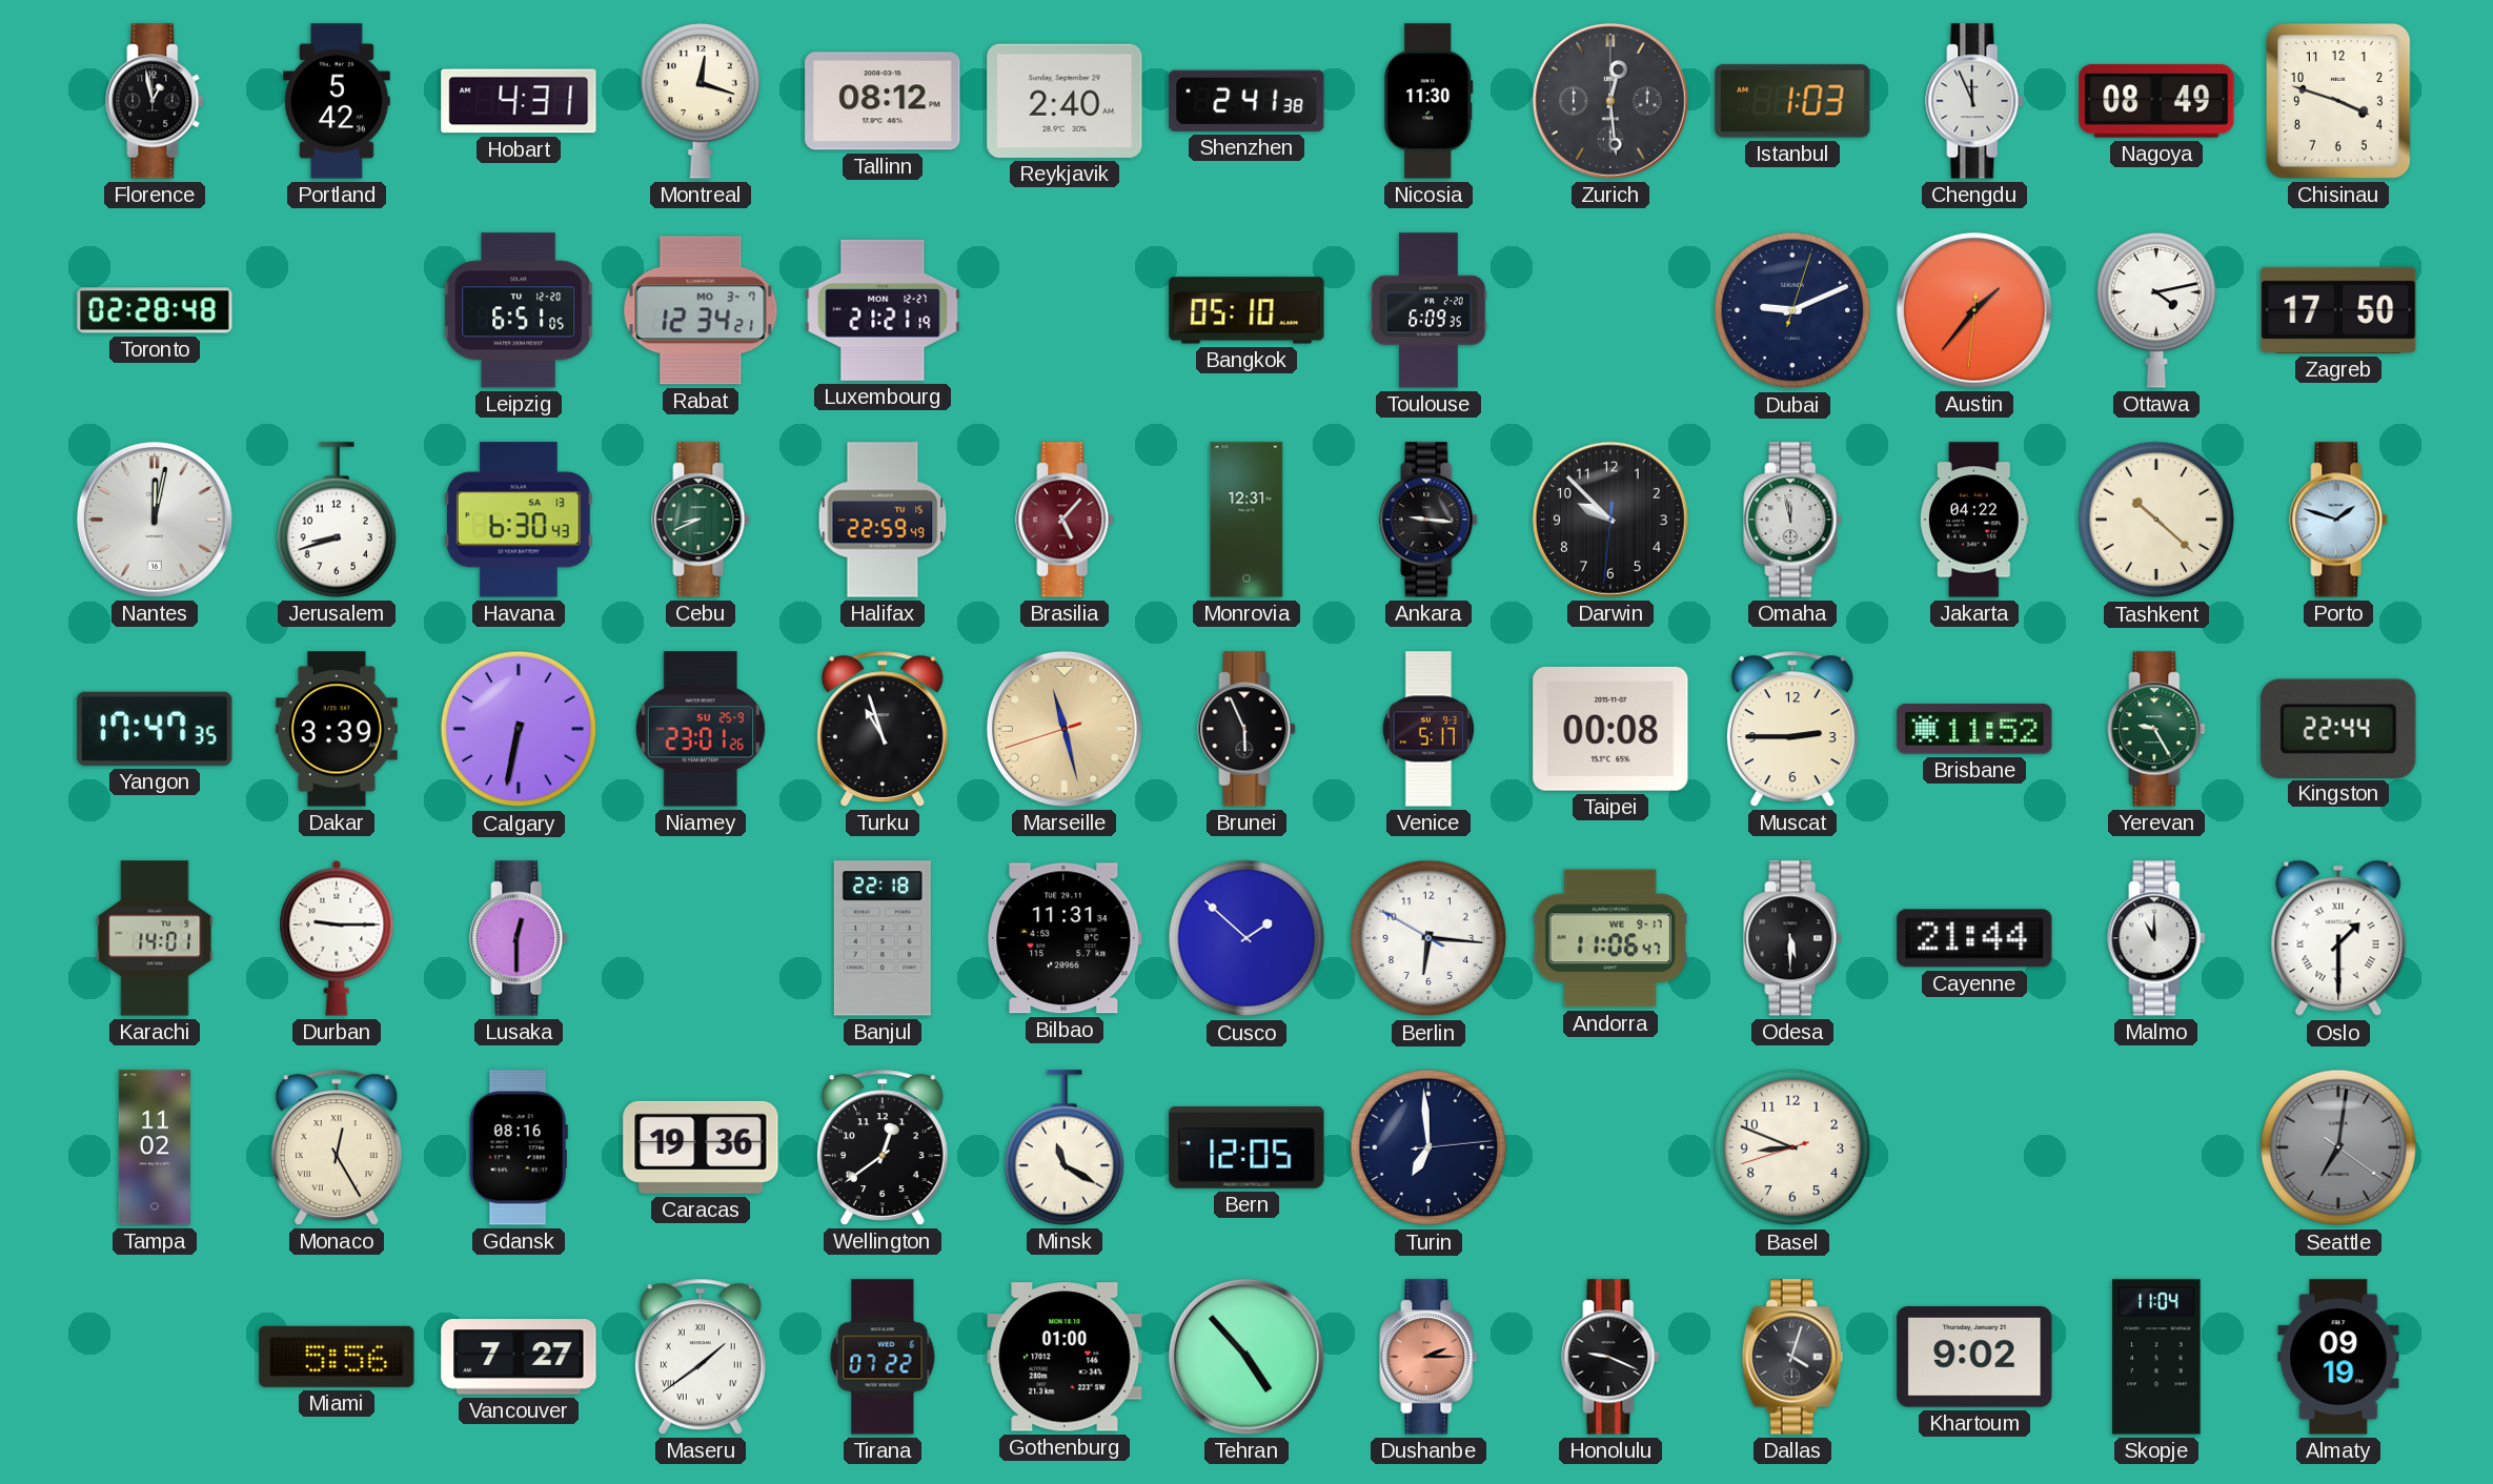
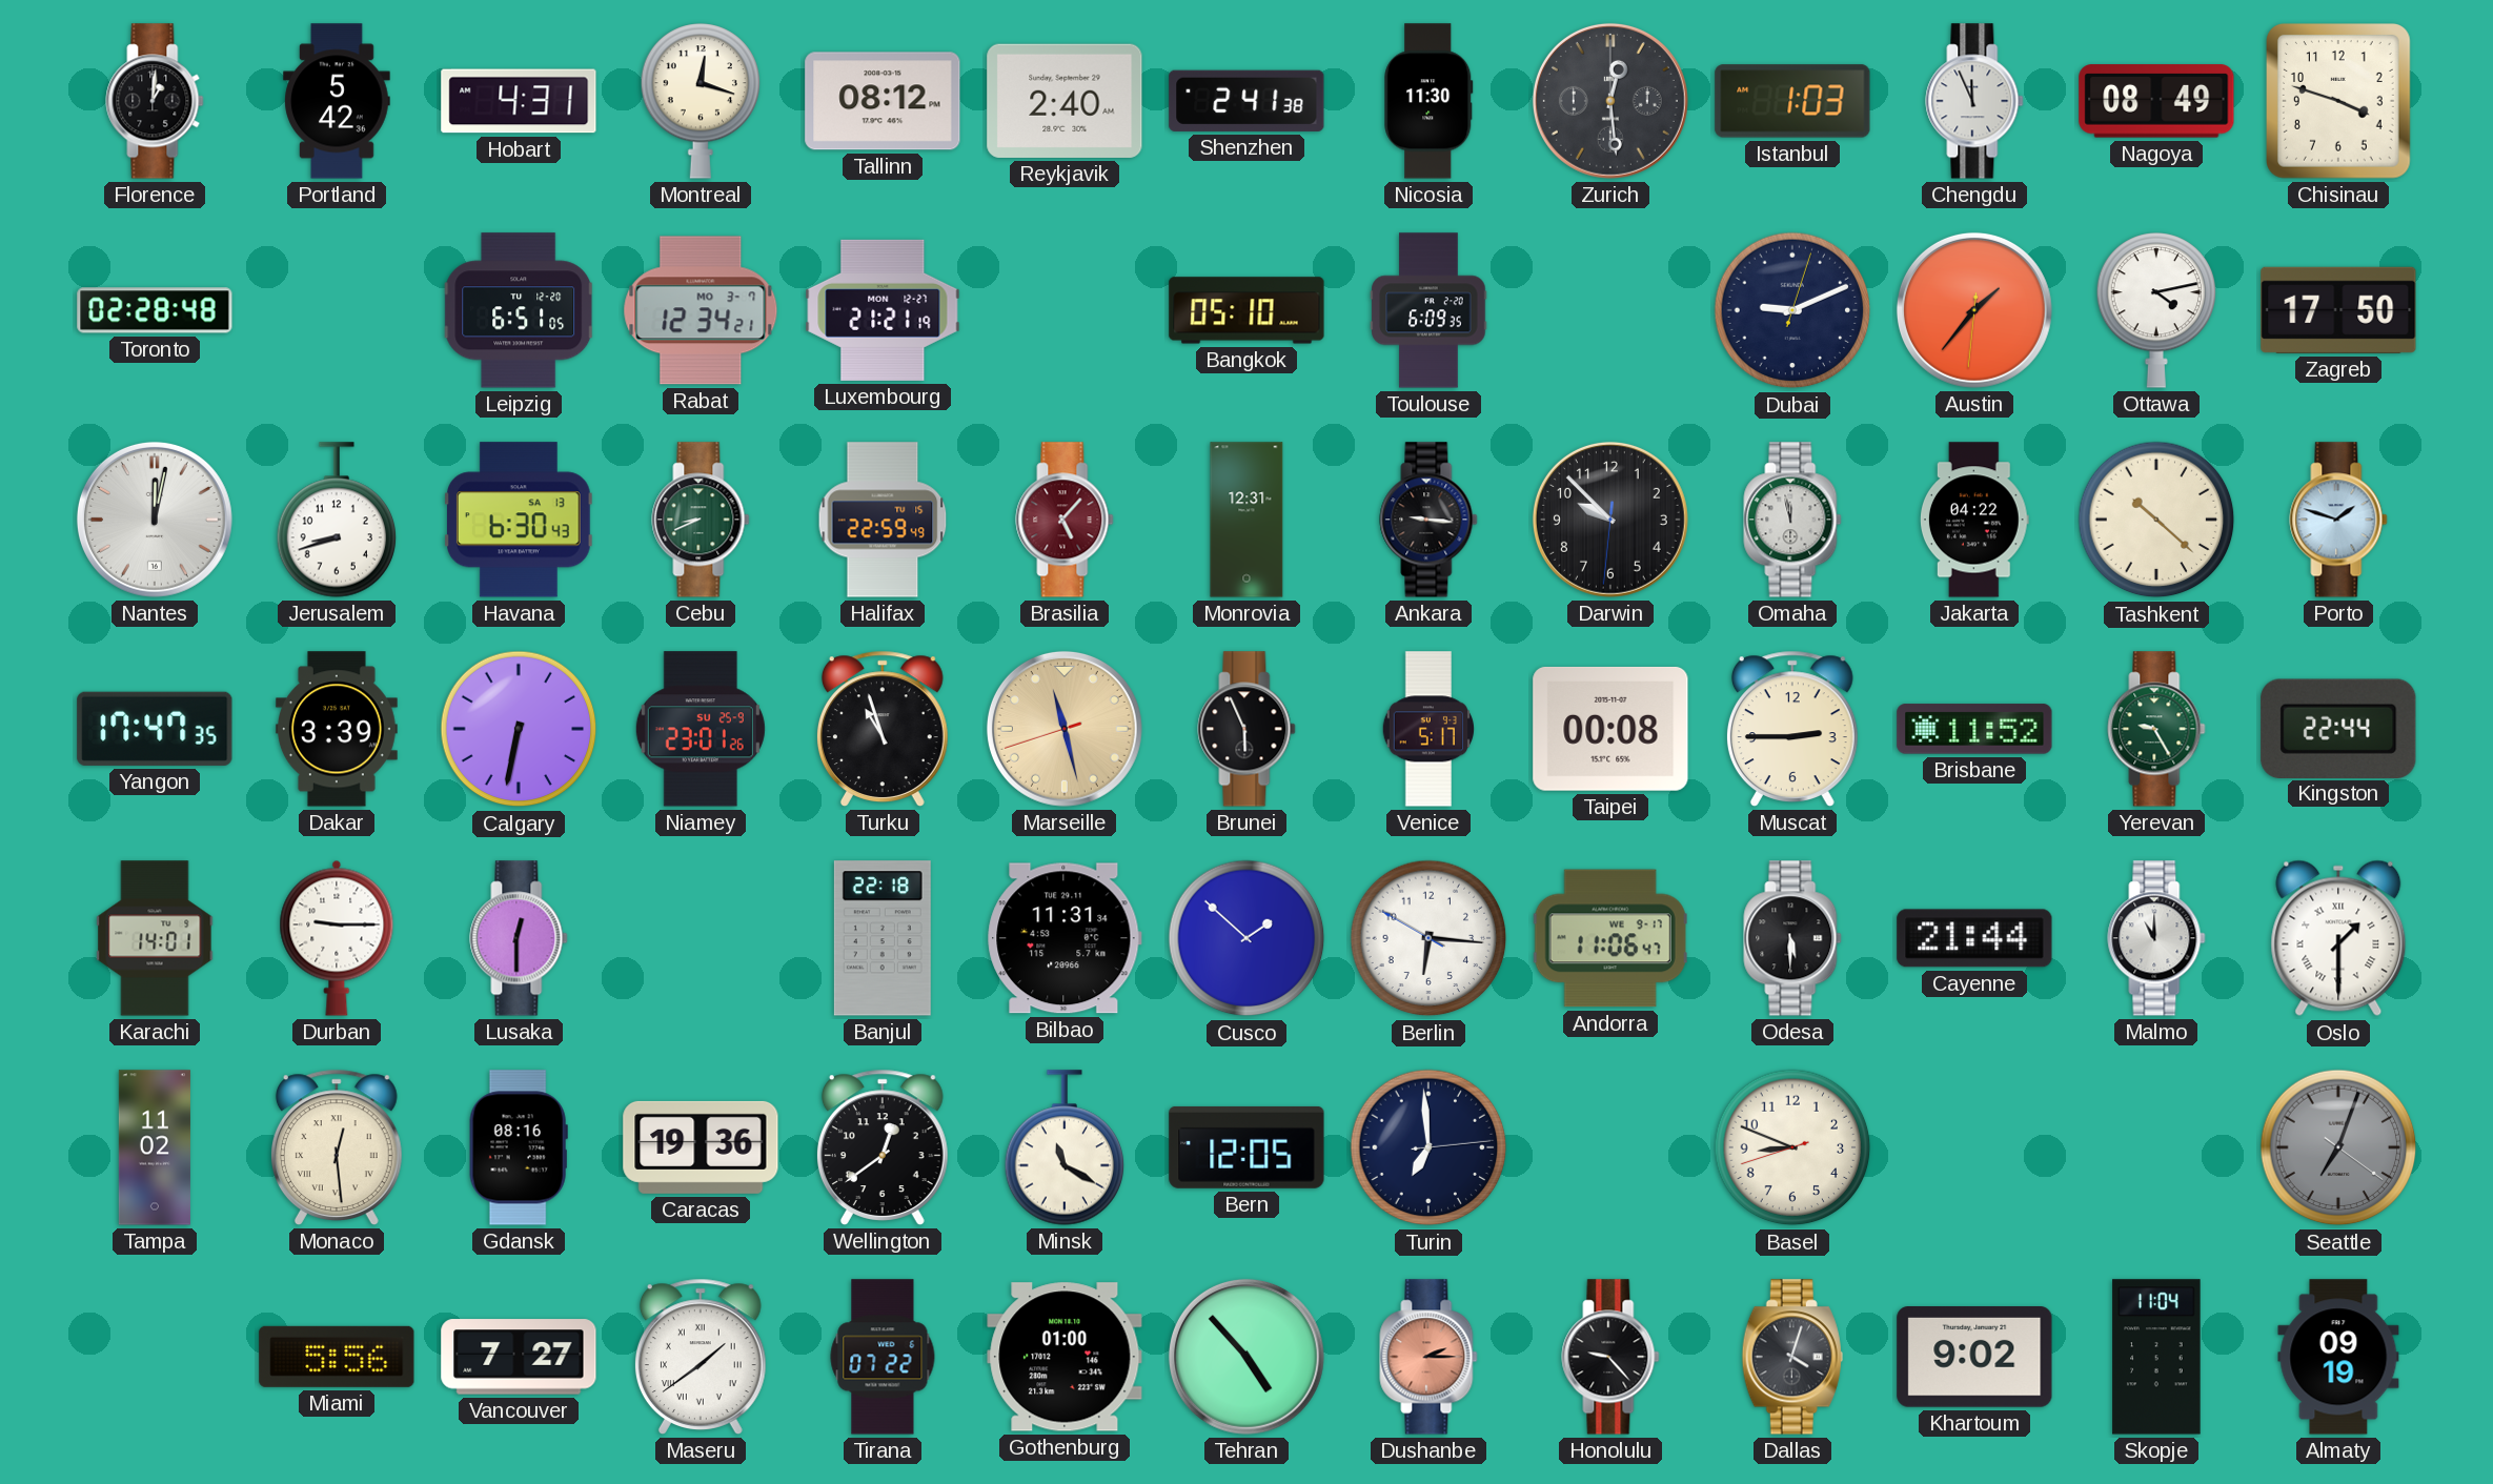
Florence: 12:58 -> 1:01
Monaco: 12:25 -> 12:29
Seattle: 7:01 -> 7:03
Honolulu: 9:19 -> 9:23
